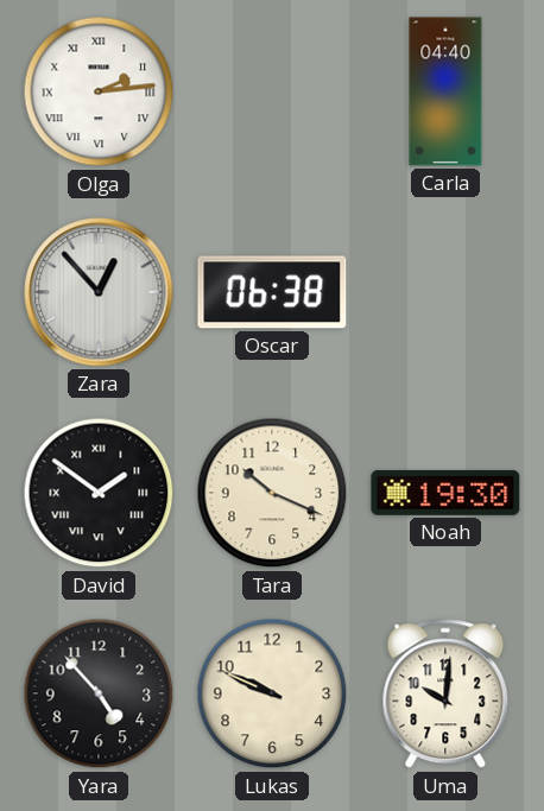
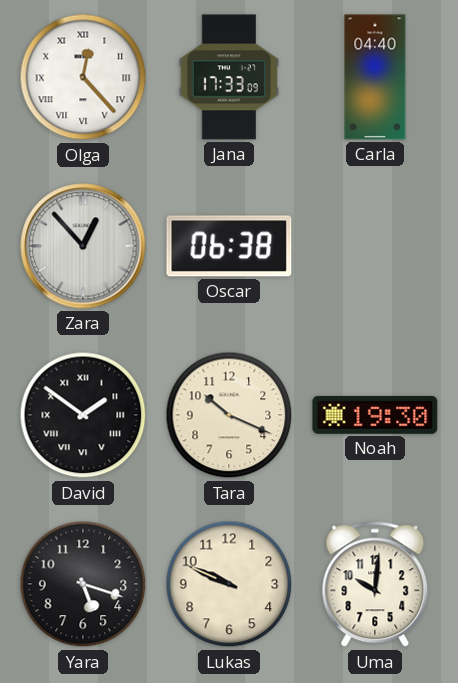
Olga: 2:14 -> 12:23
Jana: none -> 17:33
Yara: 4:53 -> 5:18
